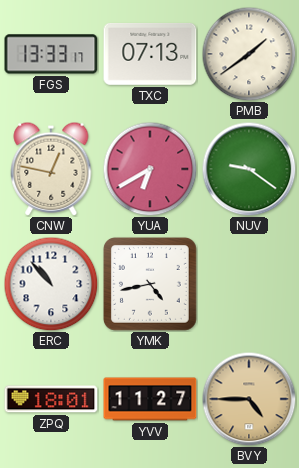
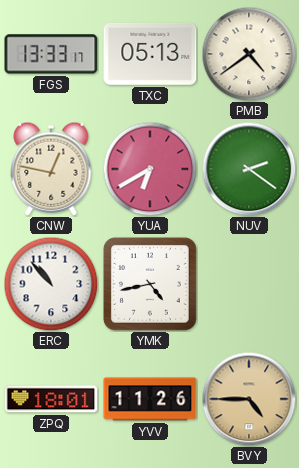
TXC: 07:13 -> 05:13
PMB: 1:39 -> 4:39
NUV: 9:21 -> 2:21
YVV: 11:27 -> 11:26
